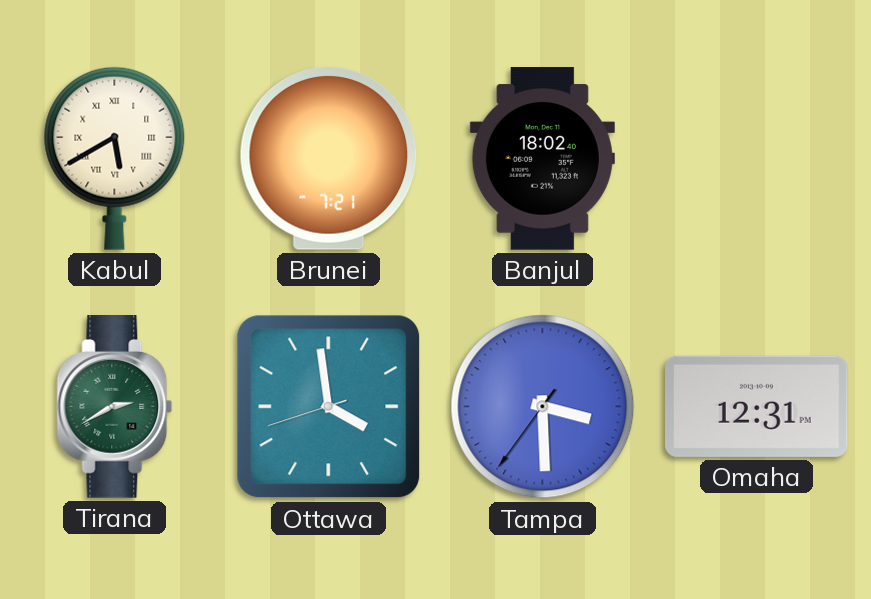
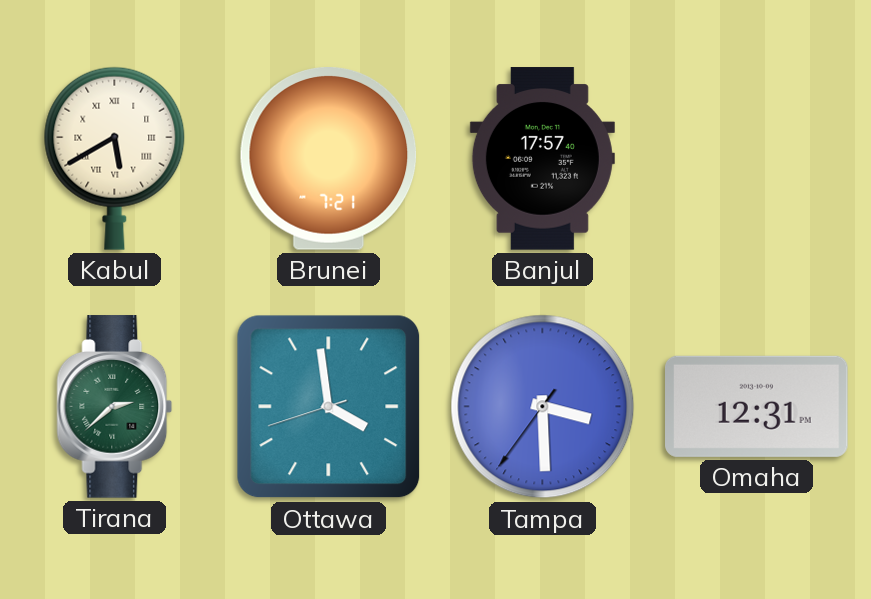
Banjul: 18:02 -> 17:57
Tirana: 2:40 -> 2:38
